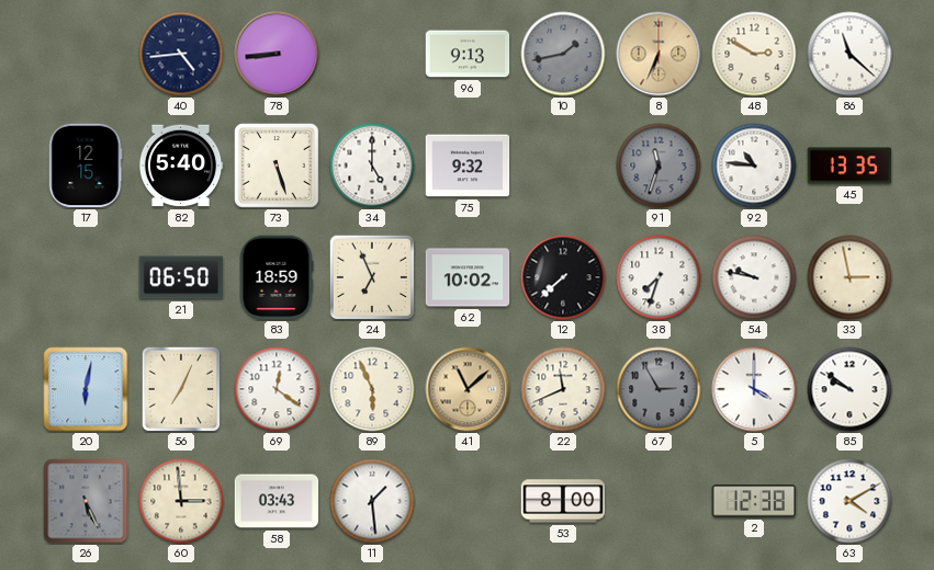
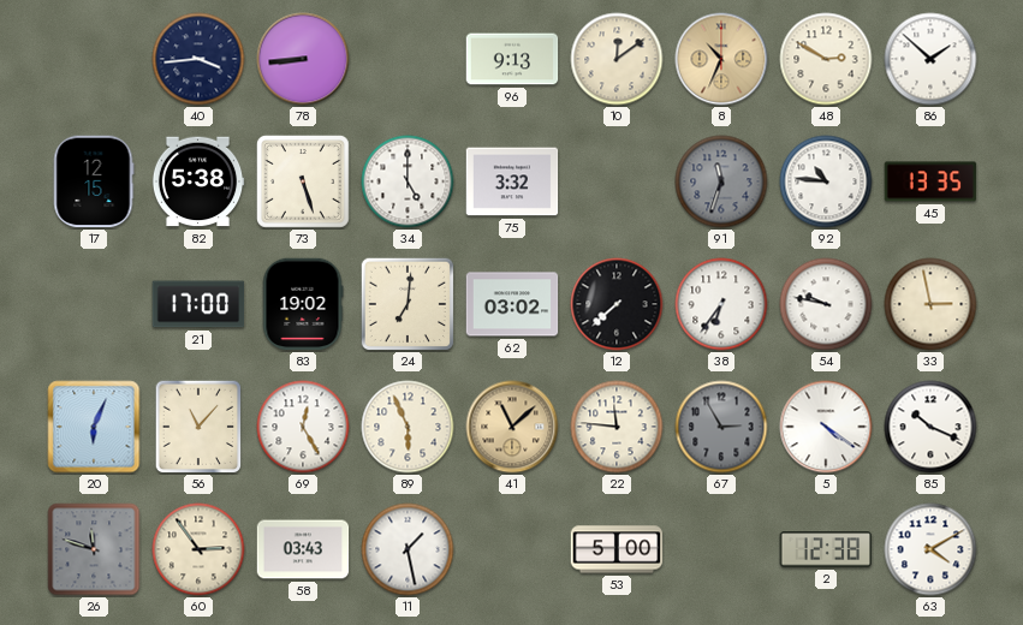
40: 4:44 -> 3:44
10: 1:43 -> 12:09
10 dial: grey -> cream
8: 6:34 -> 10:34
86: 11:22 -> 1:52
82: 5:40 -> 5:38
75: 9:32 -> 3:32
21: 06:50 -> 17:00
83: 18:59 -> 19:02
24: 6:56 -> 7:01
62: 10:02 -> 03:02
38: 7:33 -> 6:36
20: 6:02 -> 6:04
56: 7:04 -> 11:07
69: 12:21 -> 12:25
22: 11:41 -> 11:46
5: 4:00 -> 4:21
85: 9:51 -> 10:19
26: 5:26 -> 11:48
60: 2:59 -> 2:54
11: 1:29 -> 1:28
53: 8:00 -> 5:00
